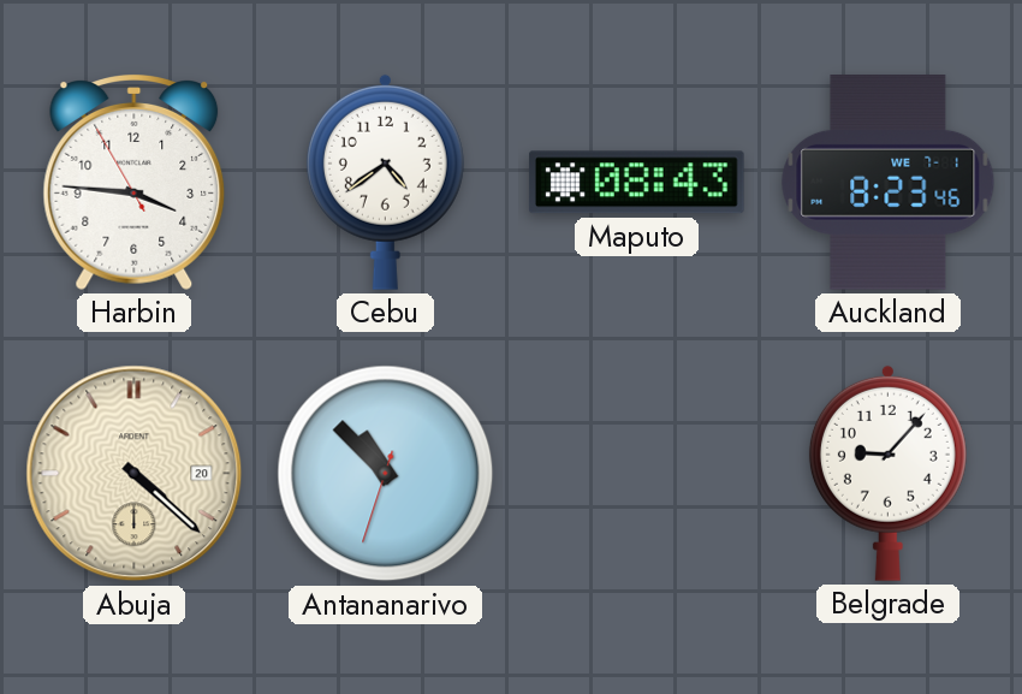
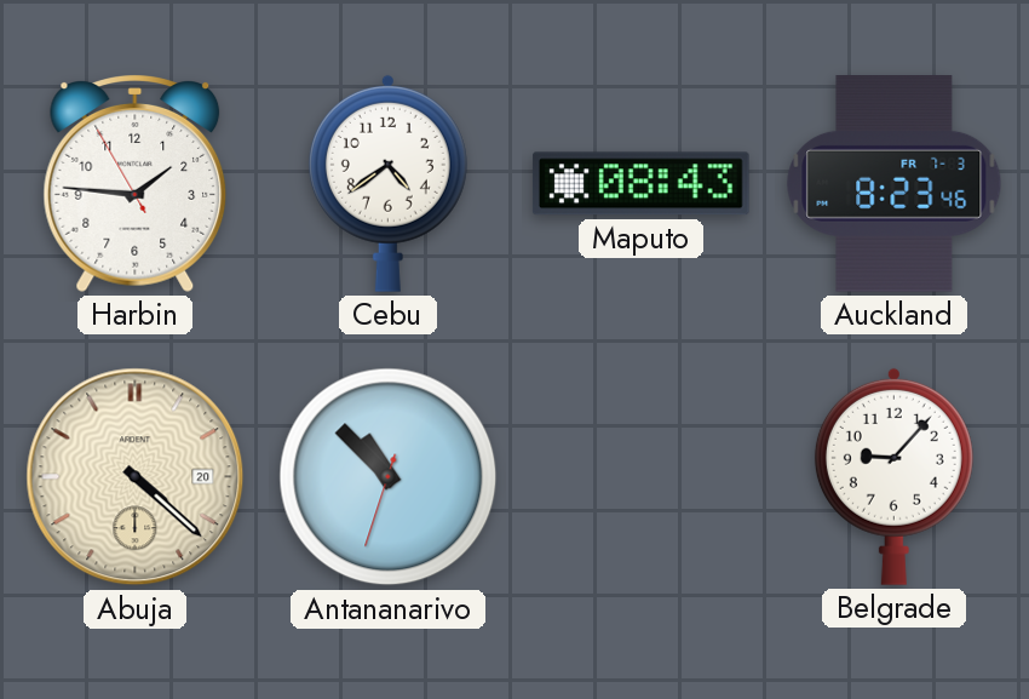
Harbin: 3:45 -> 1:45
Auckland date: WE 7-1 -> FR 7-3
